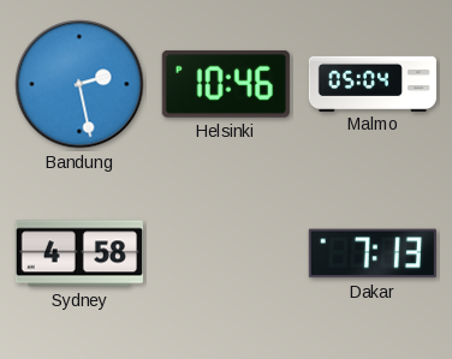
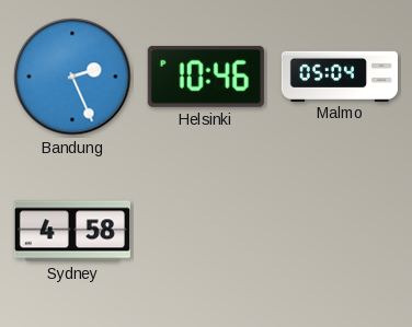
Bandung: 2:28 -> 2:26
Dakar: 7:13 -> none
